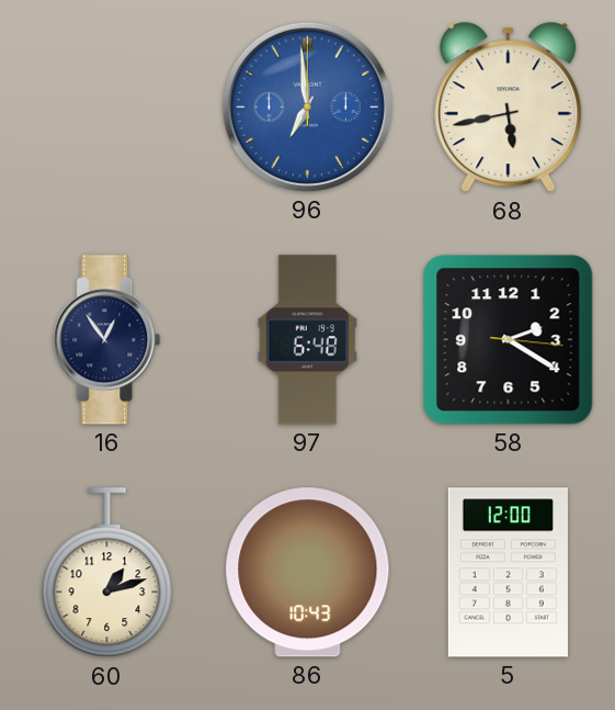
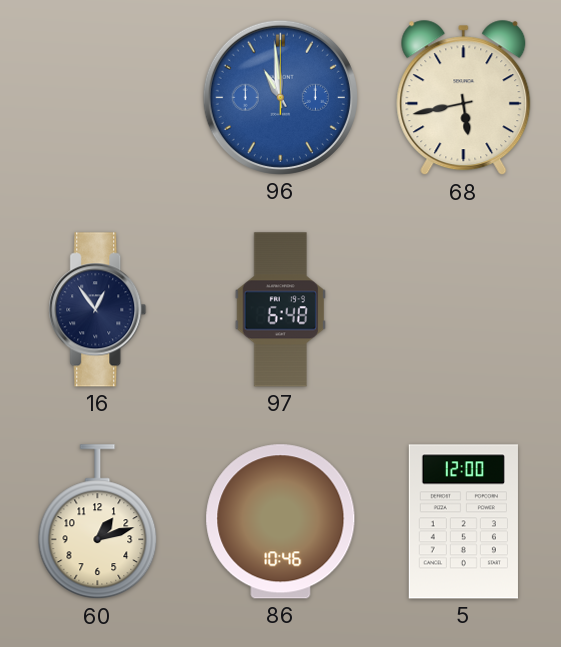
96: 6:59 -> 10:59
58: 2:20 -> none
86: 10:43 -> 10:46
